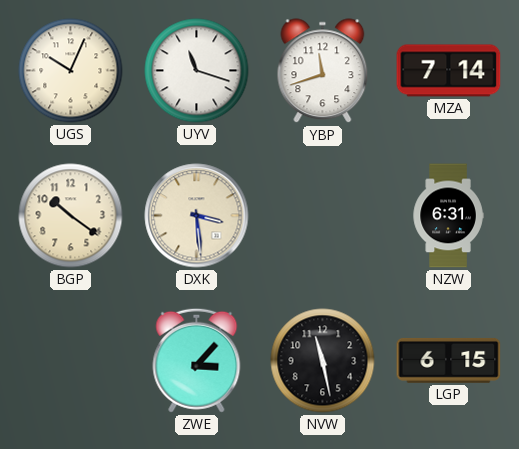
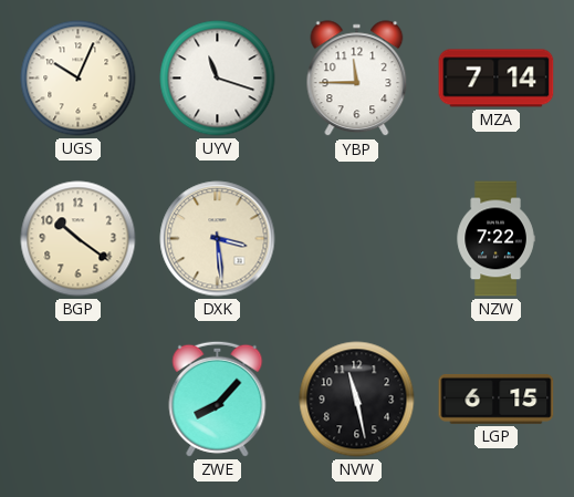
YBP: 11:42 -> 11:45
NZW: 6:31 -> 7:22
ZWE: 3:07 -> 8:07
